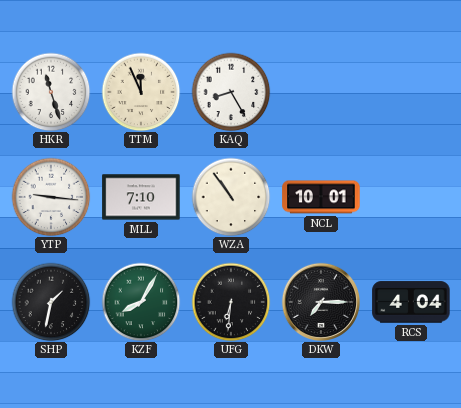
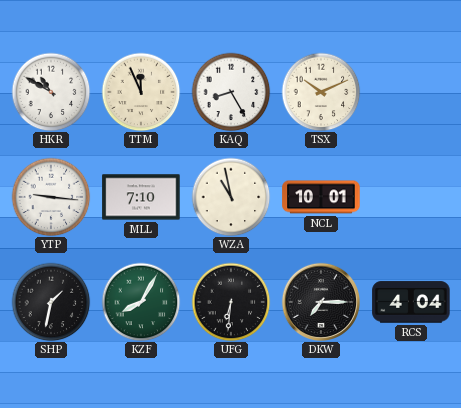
HKR: 11:27 -> 10:50
TSX: none -> 10:11
WZA: 10:54 -> 10:58
